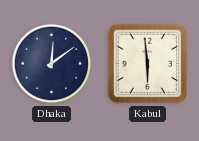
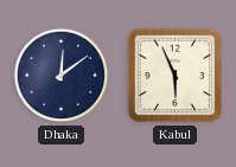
Kabul: 5:59 -> 5:56
